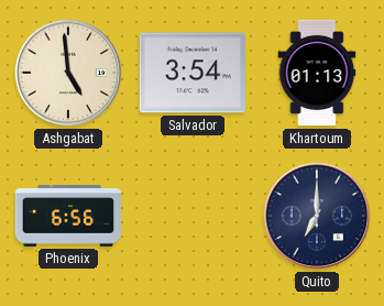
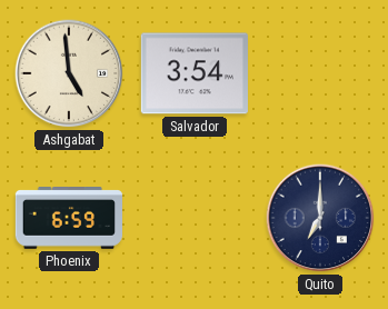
Khartoum: 01:13 -> none
Phoenix: 6:56 -> 6:59
